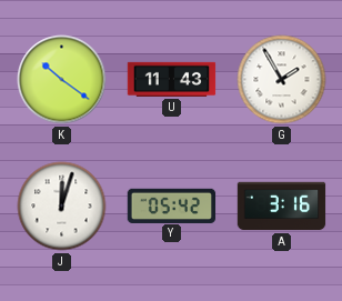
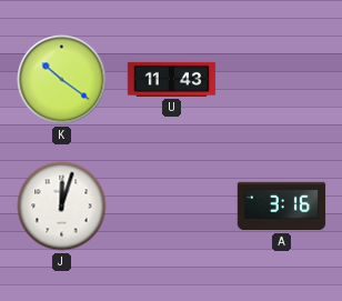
G: 1:55 -> none
Y: 05:42 -> none
